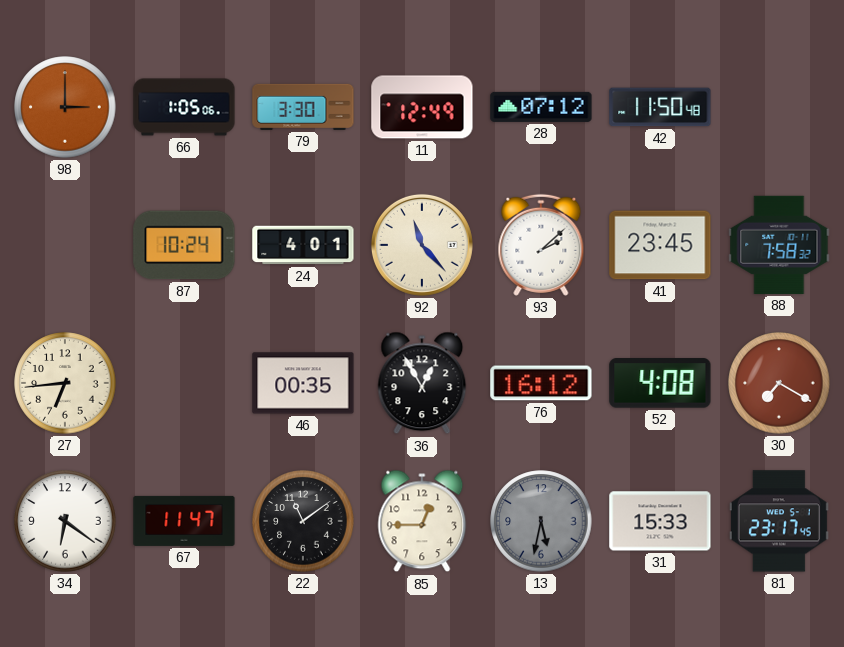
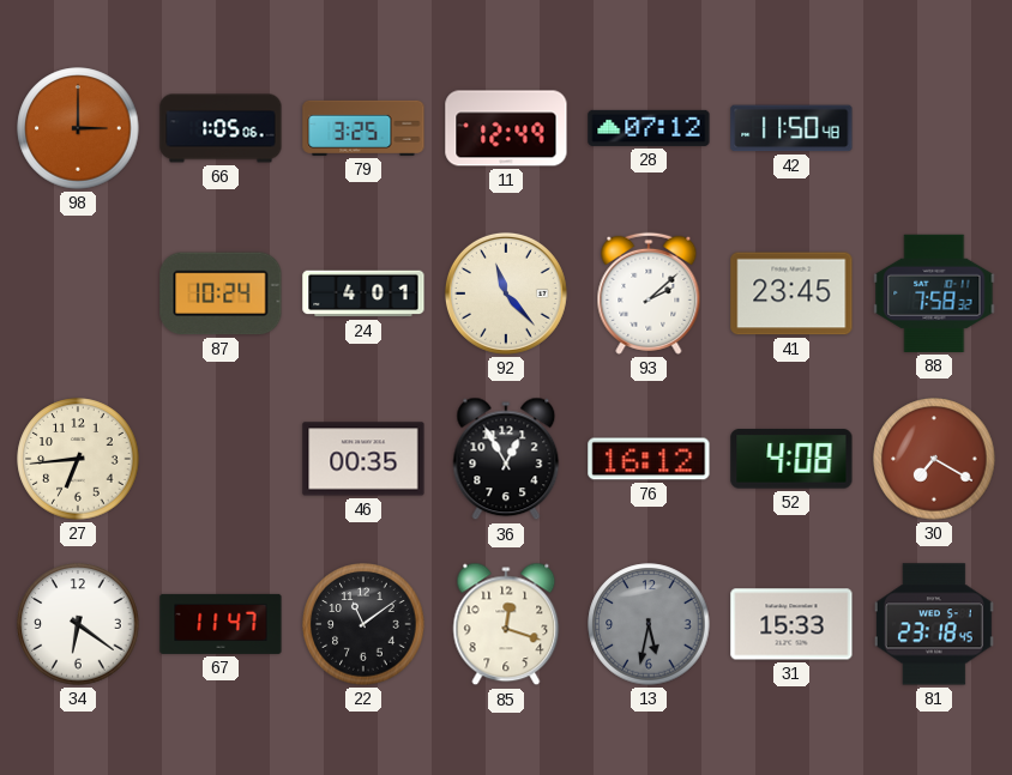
79: 3:30 -> 3:25
85: 12:45 -> 12:18
81: 23:17 -> 23:18
